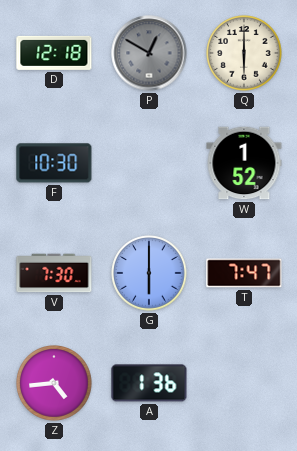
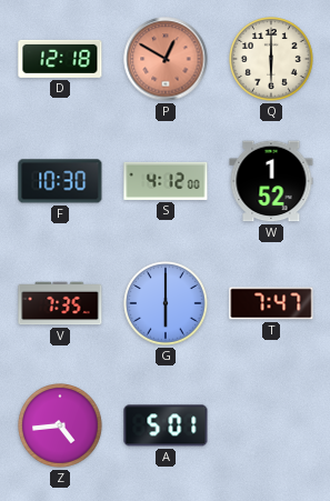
P dial: grey -> salmon
S: none -> 4:12
V: 7:30 -> 7:35
A: 1:36 -> 5:01
